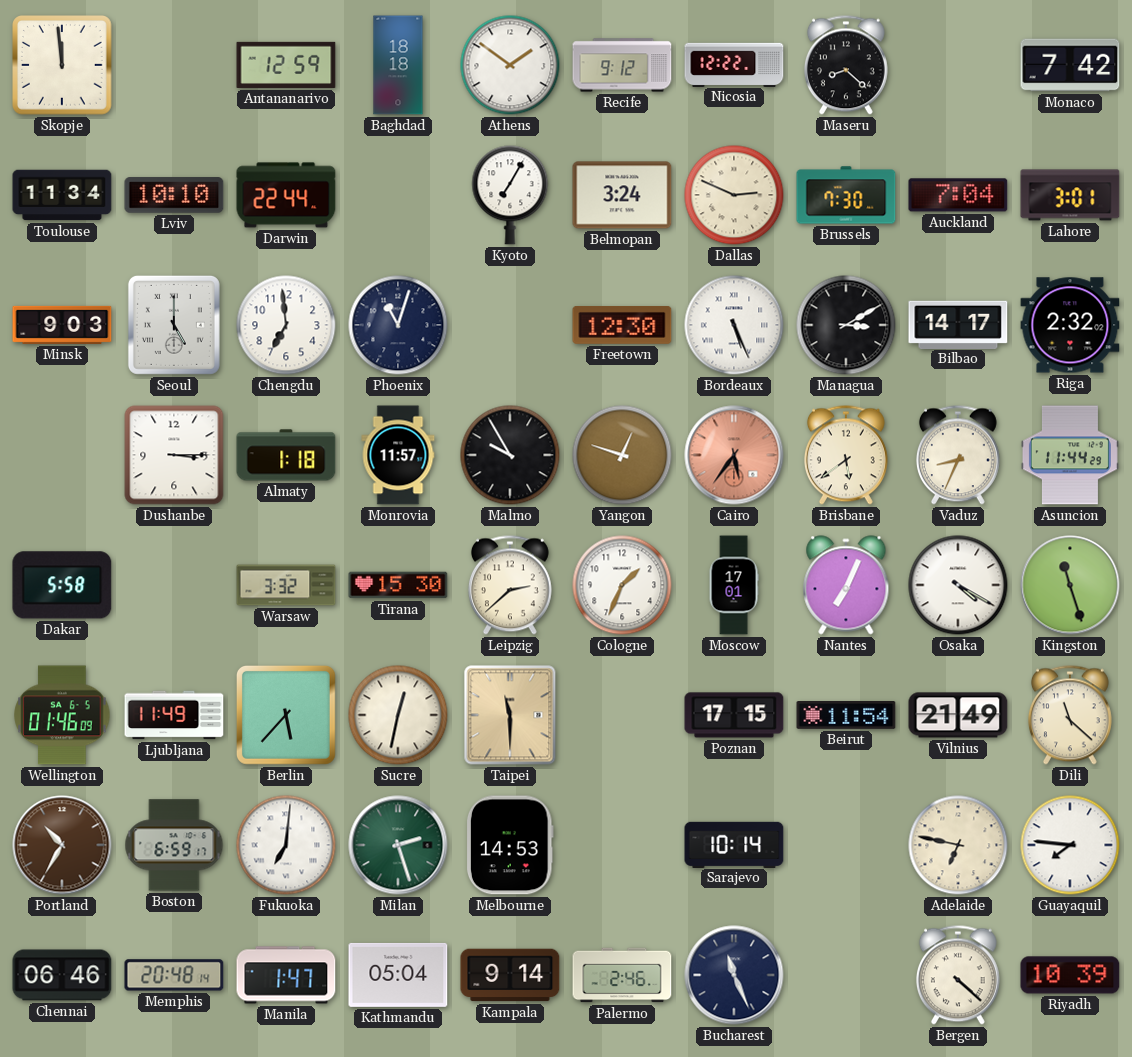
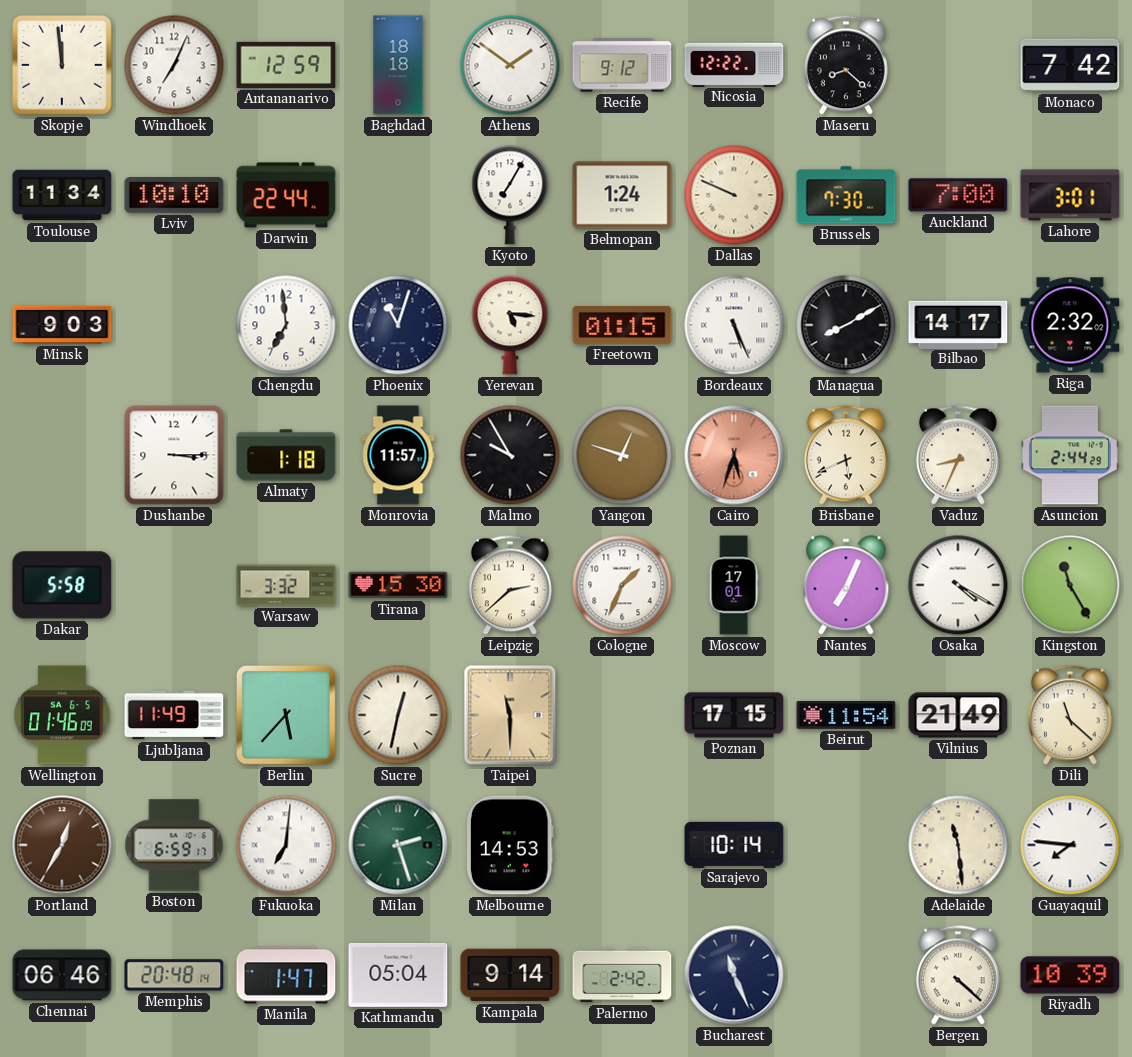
Windhoek: none -> 7:04
Belmopan: 3:24 -> 1:24
Dallas: 2:49 -> 9:49
Auckland: 7:04 -> 7:00
Seoul: 5:00 -> none
Yerevan: none -> 5:16
Freetown: 12:30 -> 01:15
Managua: 3:10 -> 8:10
Cairo: 5:36 -> 5:33
Brisbane: 5:39 -> 5:41
Asuncion: 11:44 -> 2:44
Kingston: 11:27 -> 11:25
Portland: 10:35 -> 12:35
Adelaide: 6:47 -> 11:29
Palermo: 2:46 -> 2:42
